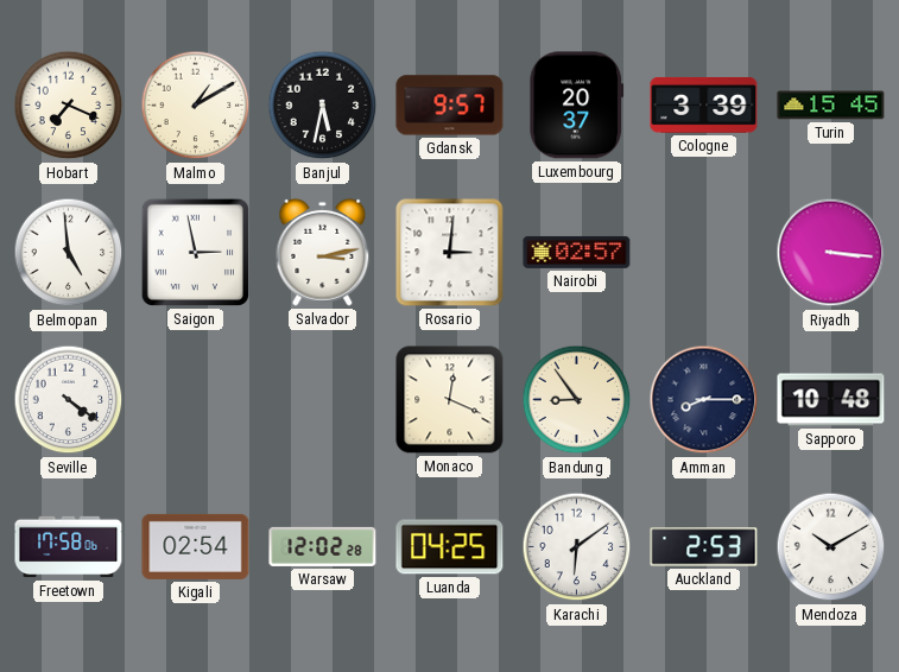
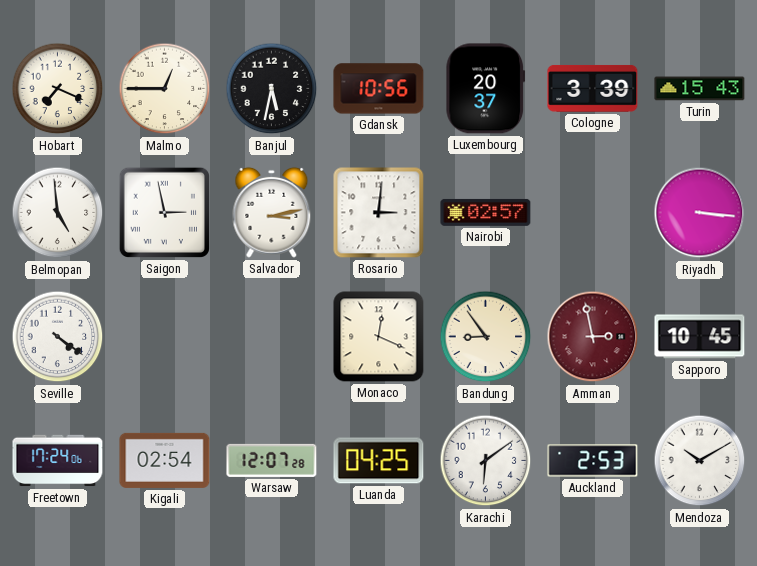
Malmo: 1:10 -> 12:45
Gdansk: 9:57 -> 10:56
Turin: 15:45 -> 15:43
Amman: 8:15 -> 2:58
Amman dial: navy -> burgundy
Sapporo: 10:48 -> 10:45
Freetown: 17:58 -> 17:24
Warsaw: 12:02 -> 12:07
